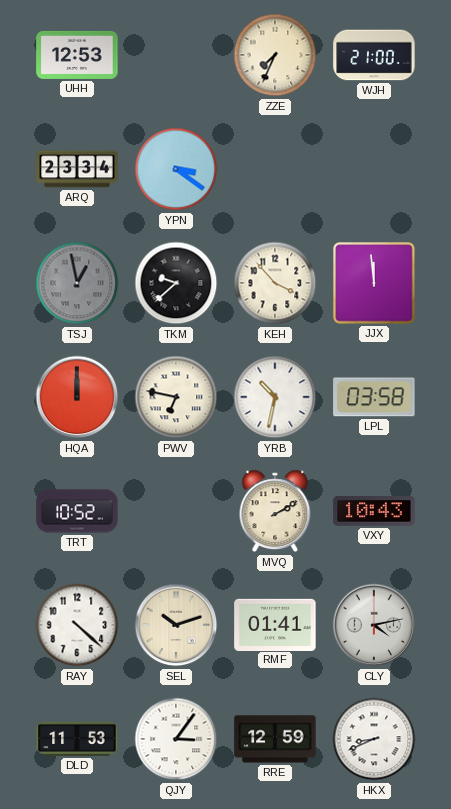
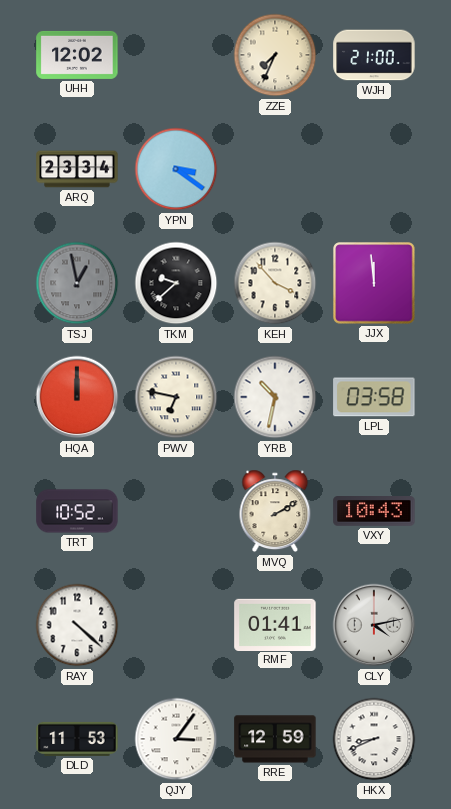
UHH: 12:53 -> 12:02
SEL: 10:12 -> none
